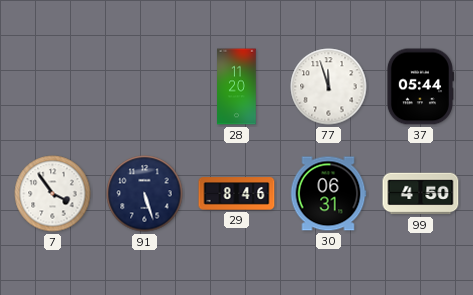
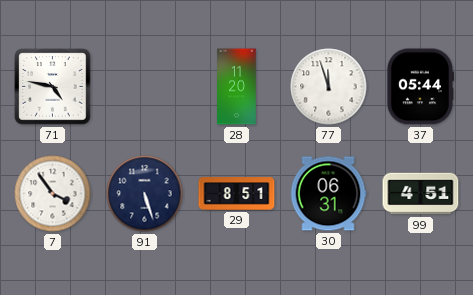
71: none -> 4:47
29: 8:46 -> 8:51
99: 4:50 -> 4:51
